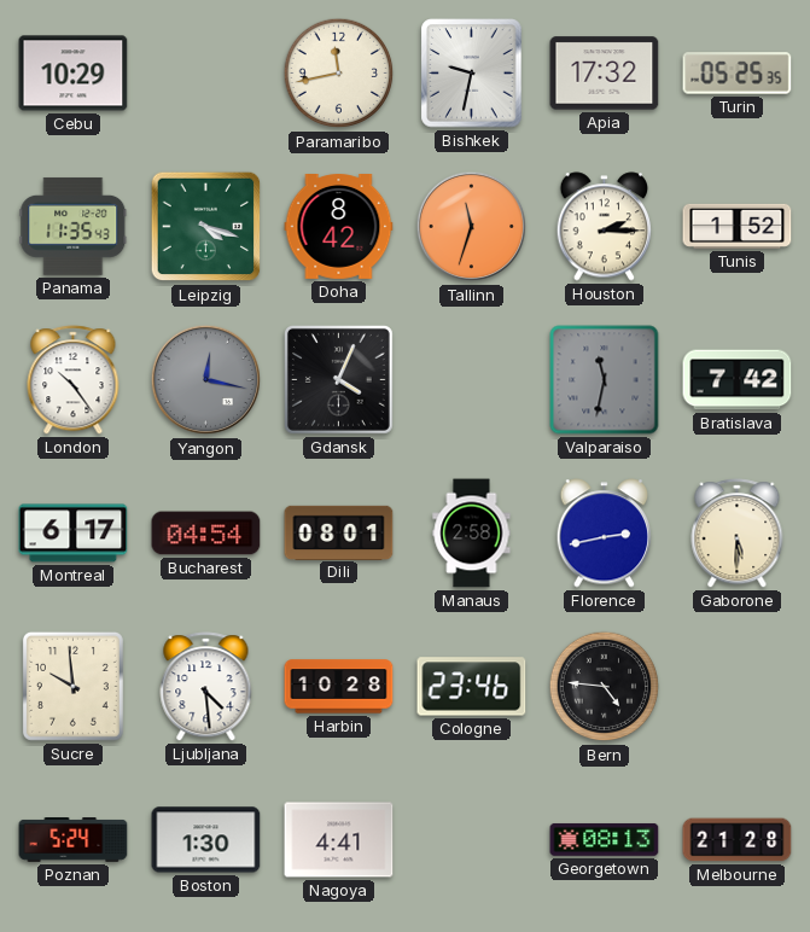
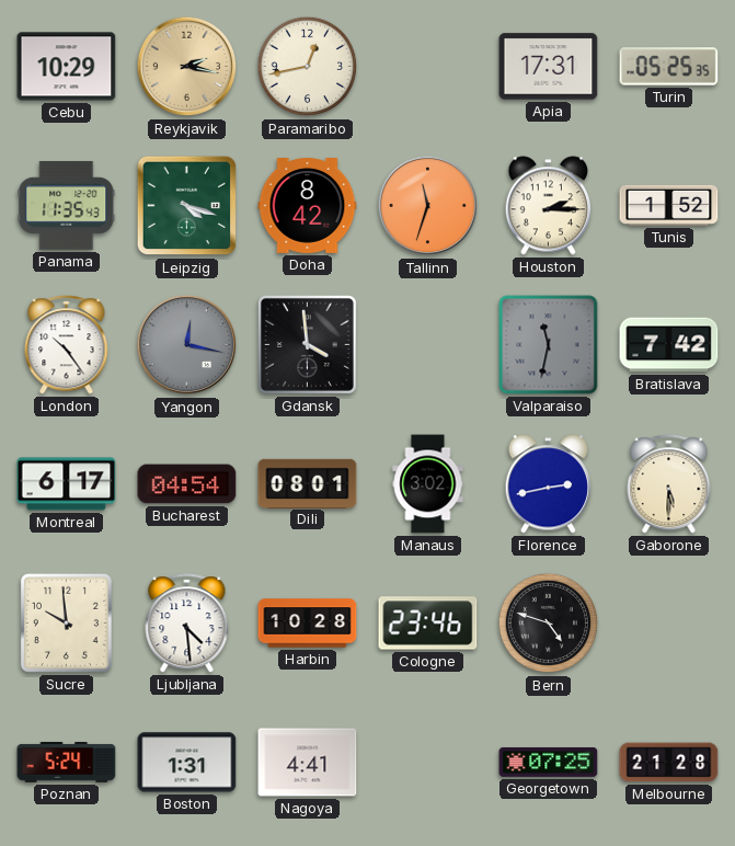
Reykjavik: none -> 2:17
Paramaribo: 11:43 -> 12:43
Bishkek: 9:32 -> none
Apia: 17:32 -> 17:31
Gdansk: 4:04 -> 3:59
Manaus: 2:58 -> 3:02
Bern: 4:46 -> 4:48
Boston: 1:30 -> 1:31
Georgetown: 08:13 -> 07:25
